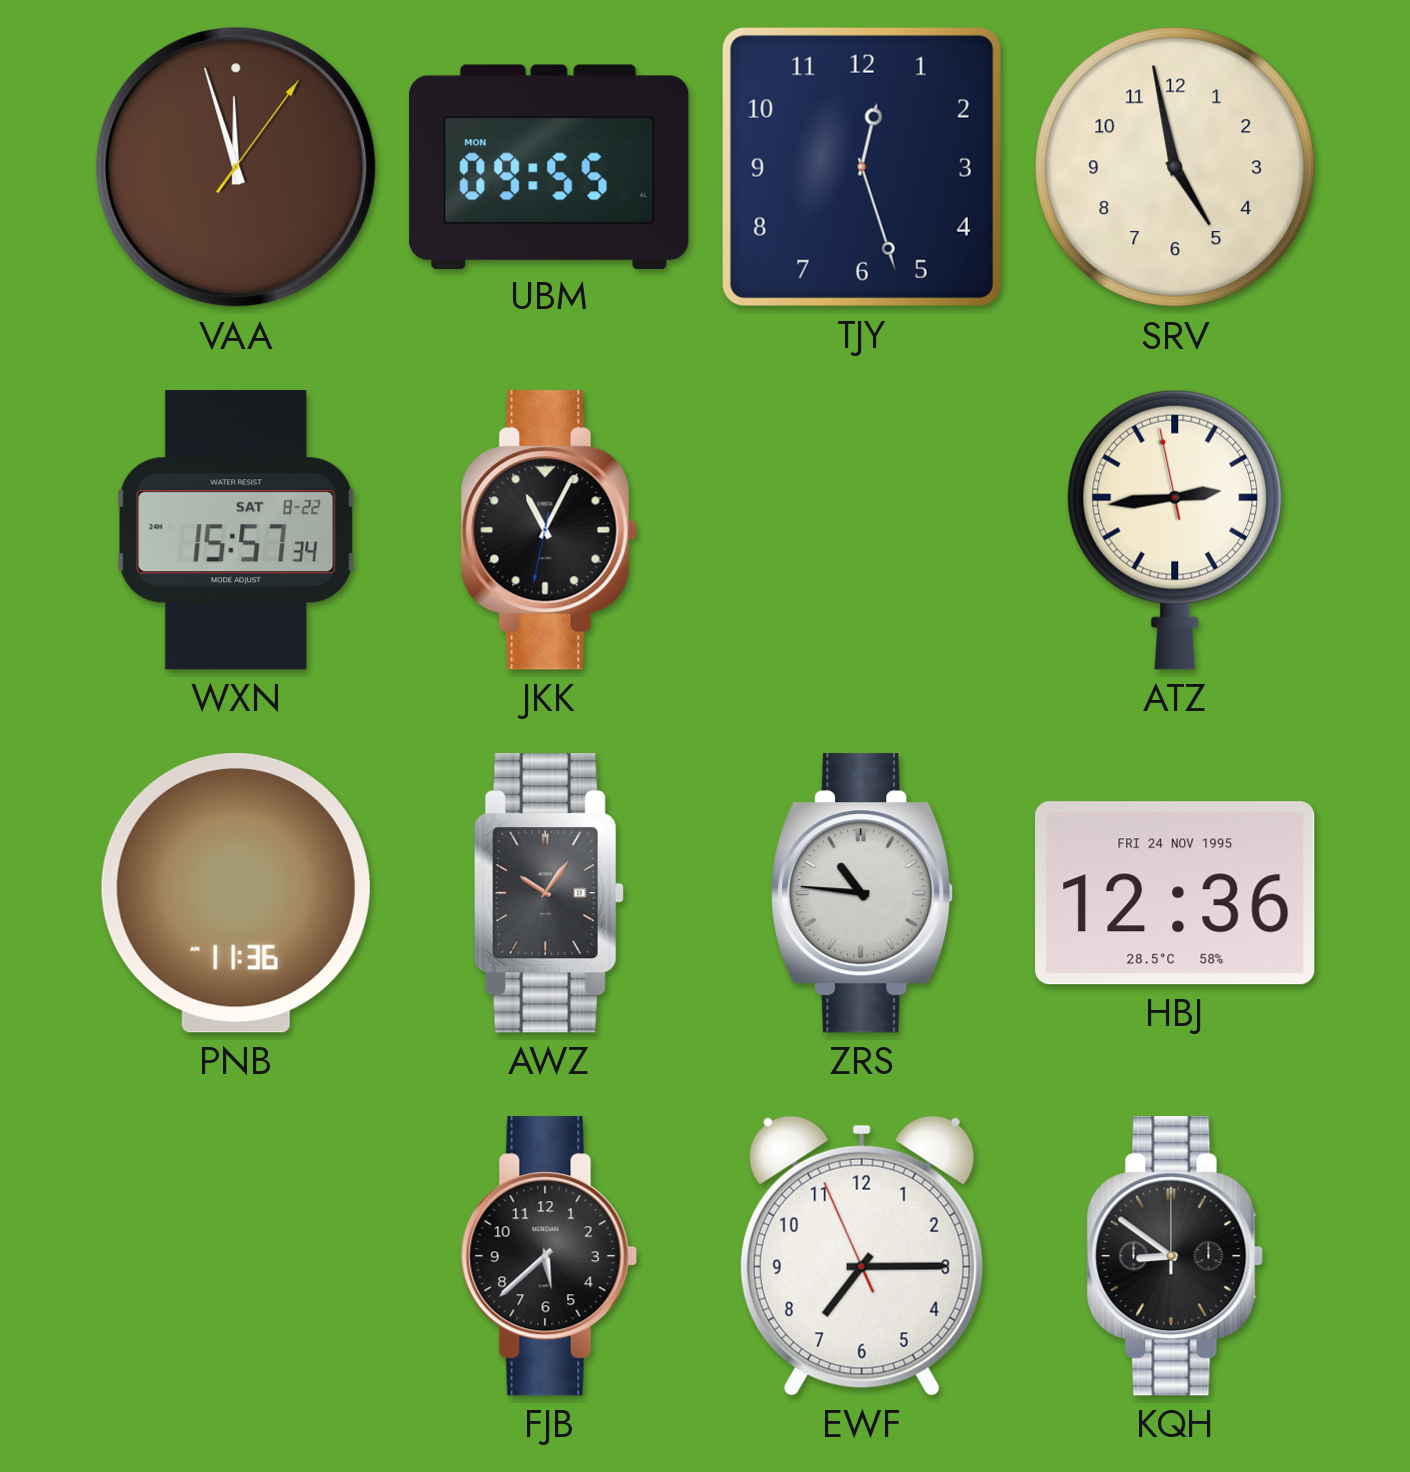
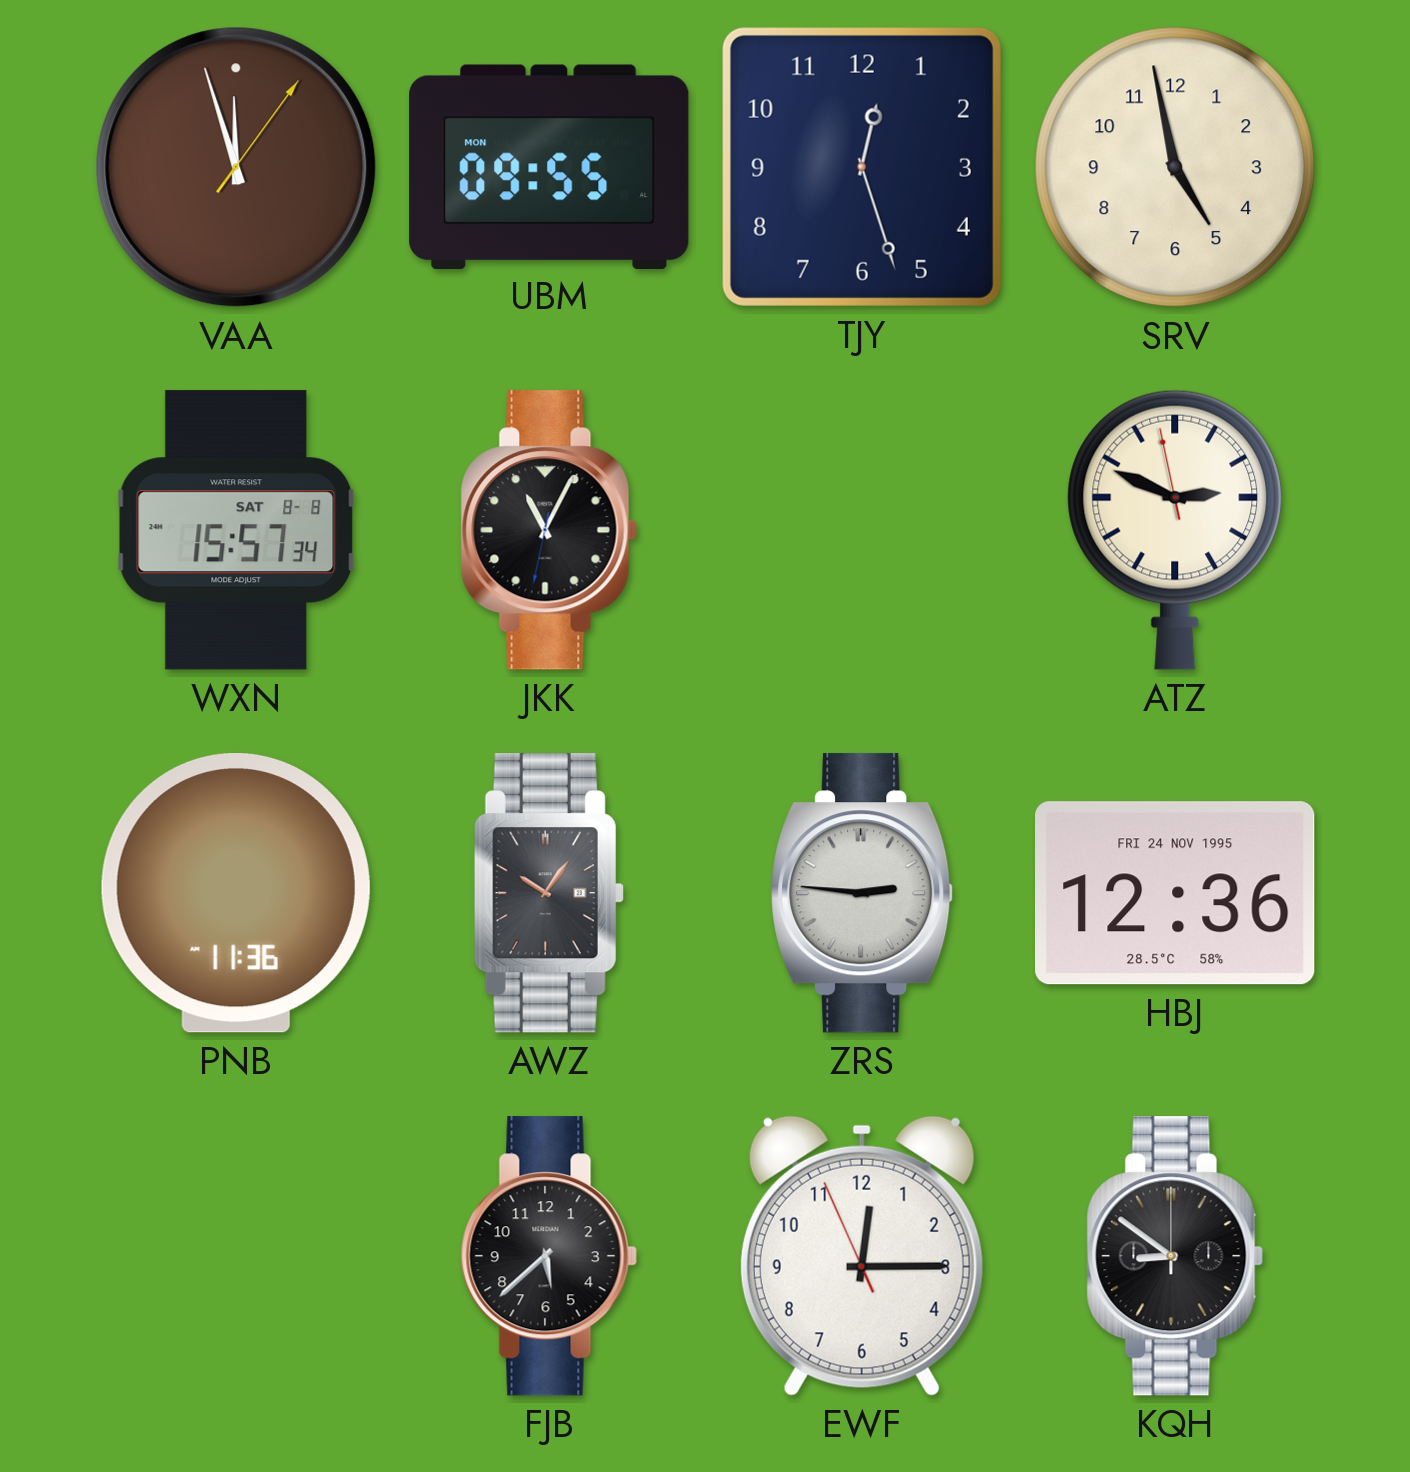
WXN date: SAT 8-22 -> SAT 8-8
ATZ: 2:43 -> 2:48
ZRS: 10:46 -> 2:46
EWF: 7:14 -> 12:14
